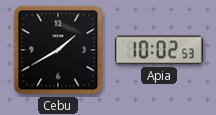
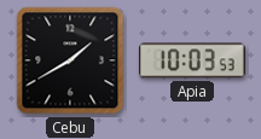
Apia: 10:02 -> 10:03
